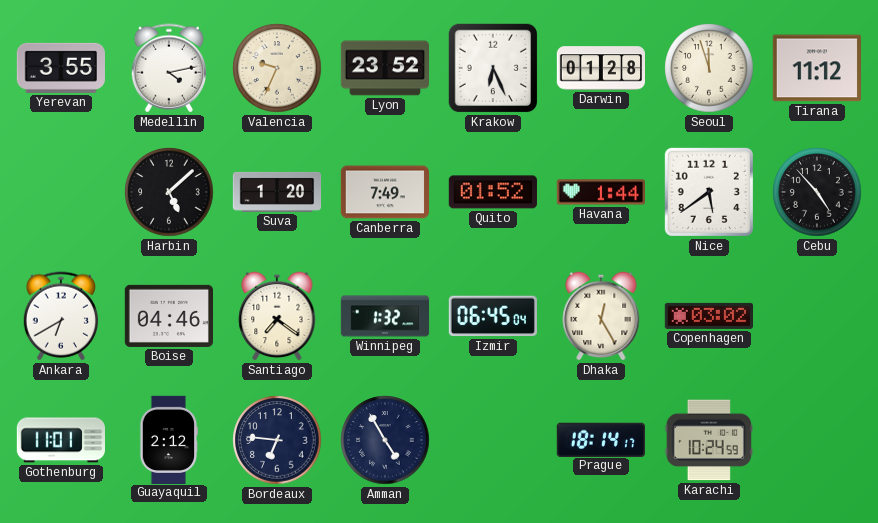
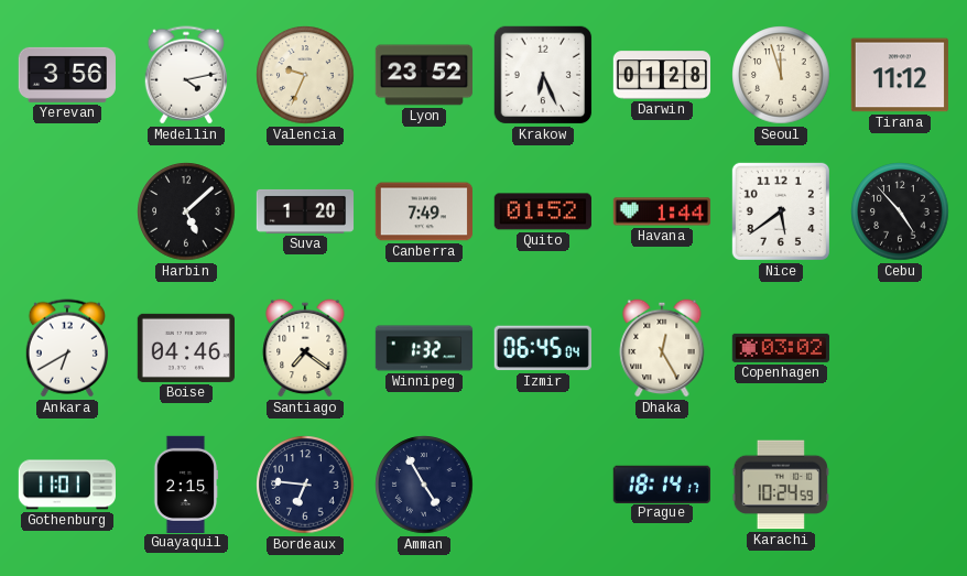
Yerevan: 3:55 -> 3:56
Guayaquil: 2:12 -> 2:15
